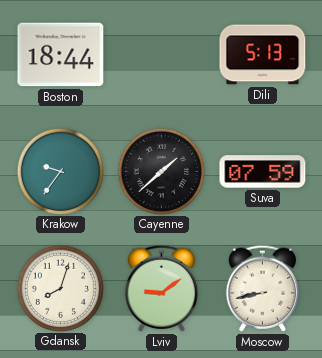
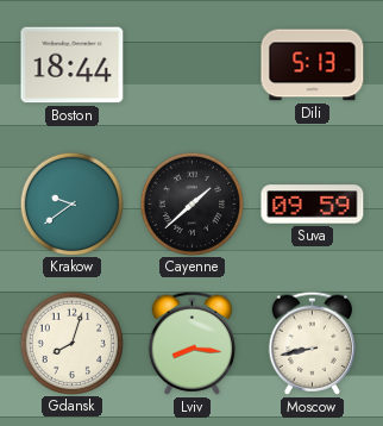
Krakow: 9:36 -> 9:39
Suva: 07:59 -> 09:59
Lviv: 9:09 -> 8:16
